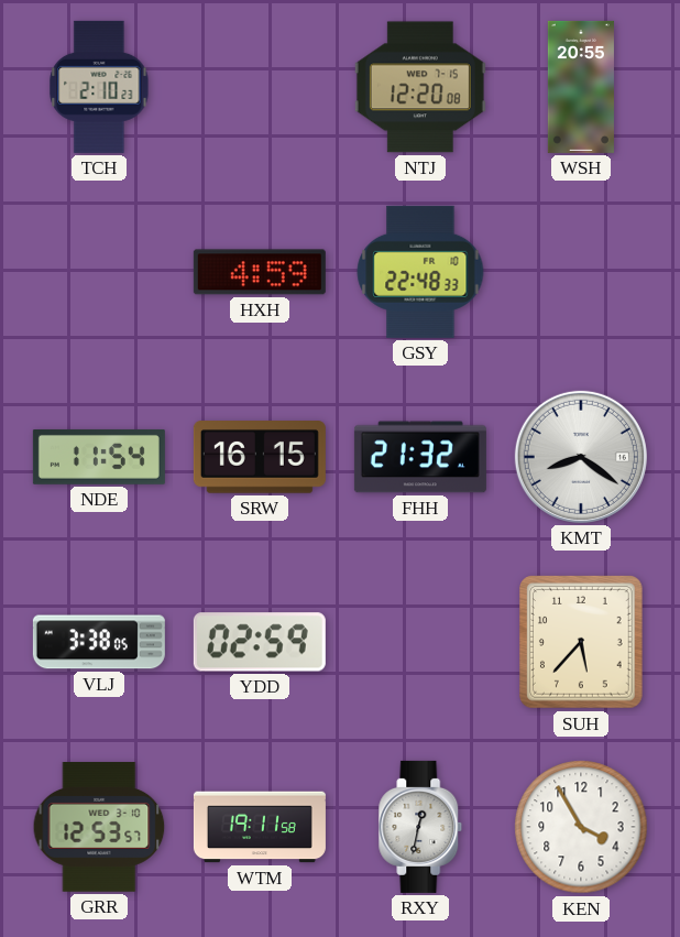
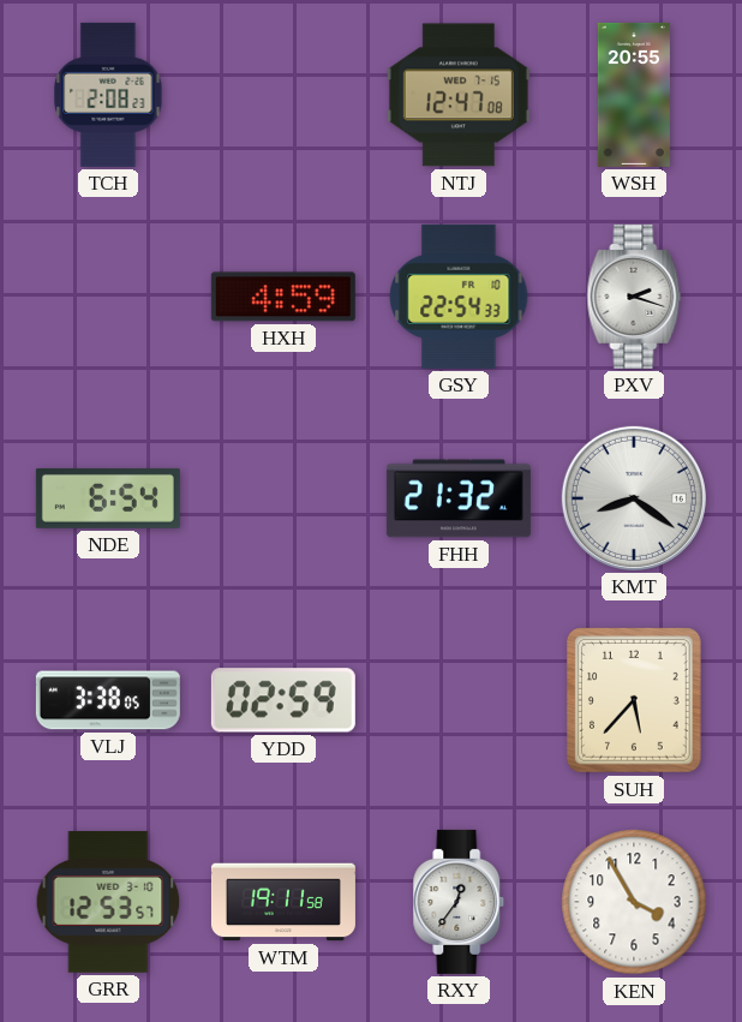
TCH: 2:10 -> 2:08
NTJ: 12:20 -> 12:47
GSY: 22:48 -> 22:54
PXV: none -> 2:18
NDE: 11:54 -> 6:54
SRW: 16:15 -> none
RXY: 12:32 -> 12:36
